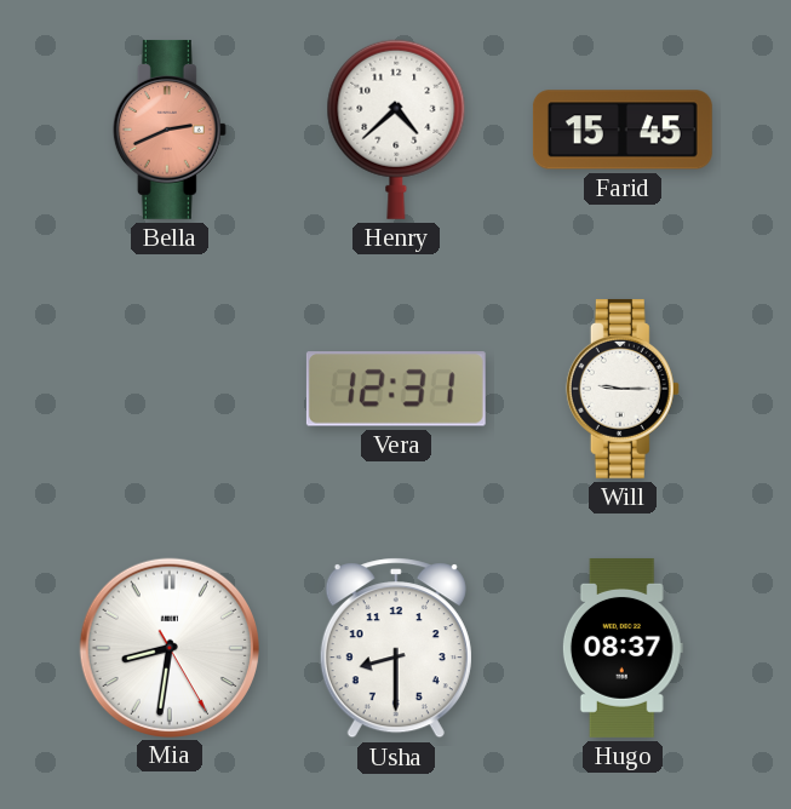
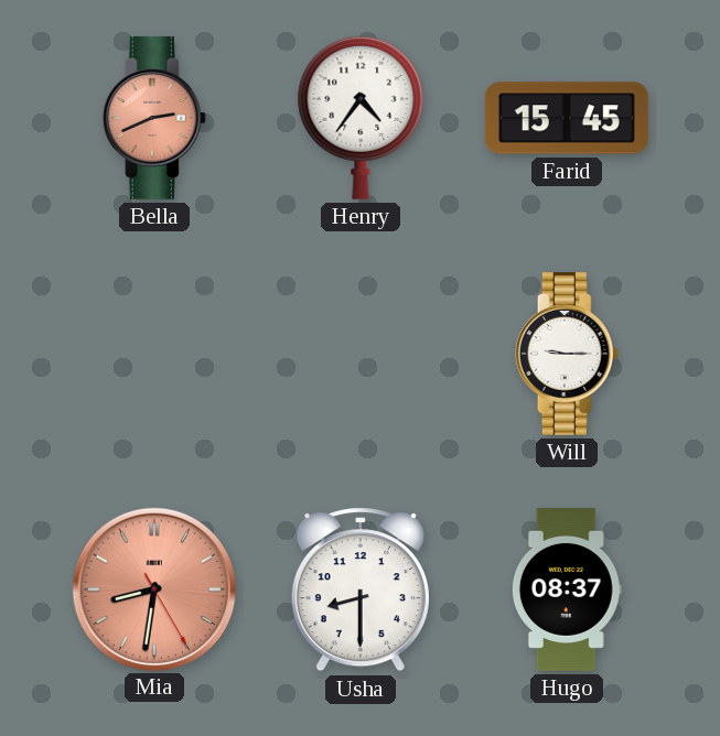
Henry: 4:38 -> 4:36
Vera: 12:31 -> none
Mia dial: white -> salmon
